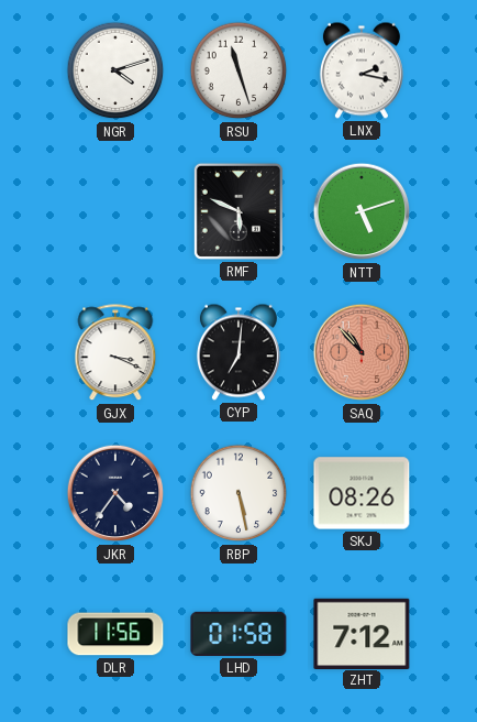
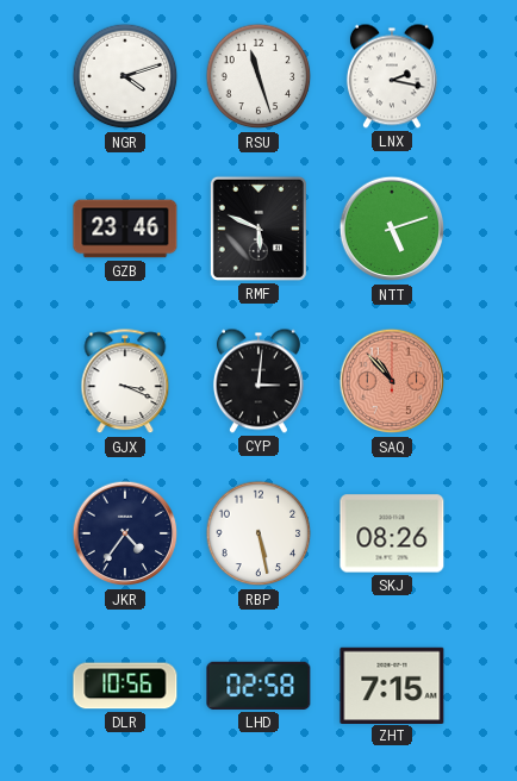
GZB: none -> 23:46
CYP: 7:01 -> 3:01
DLR: 11:56 -> 10:56
LHD: 01:58 -> 02:58
ZHT: 7:12 -> 7:15
